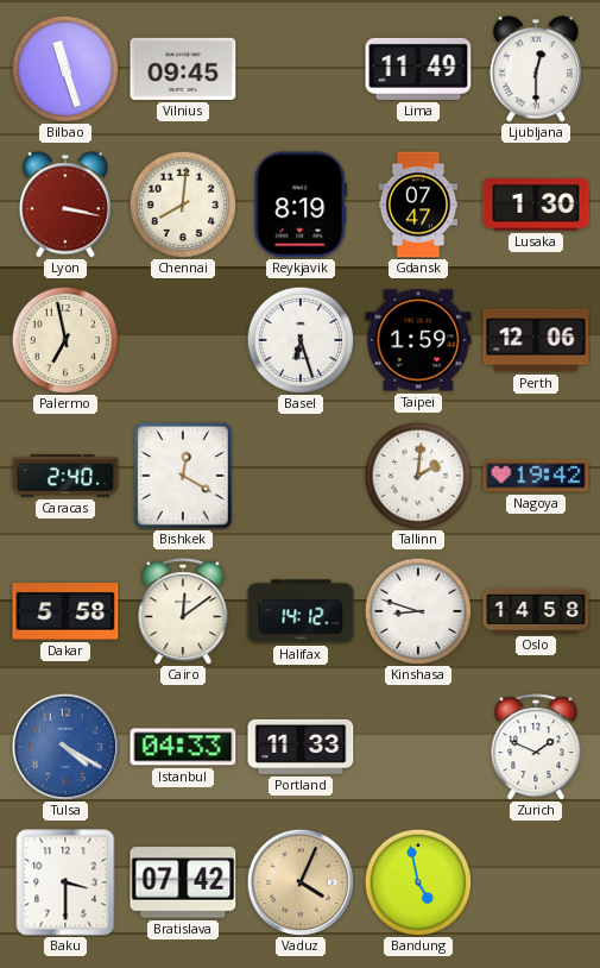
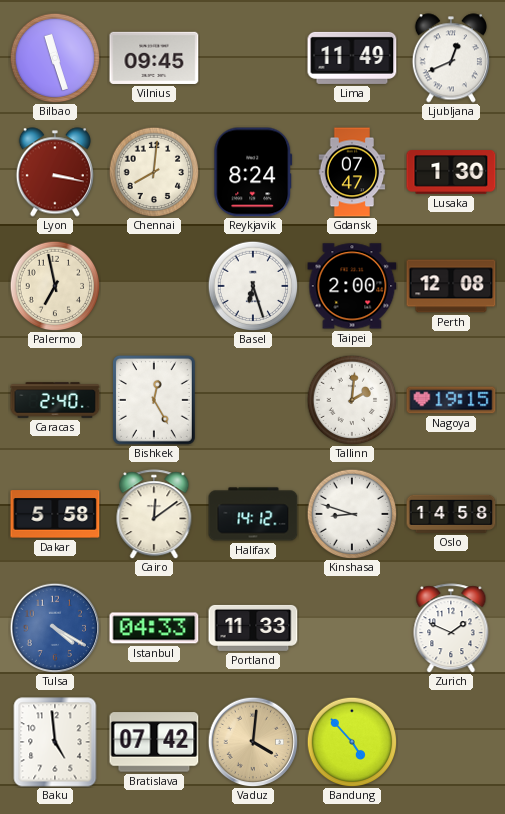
Ljubljana: 12:30 -> 12:41
Reykjavik: 8:19 -> 8:24
Taipei: 1:59 -> 2:00
Perth: 12:06 -> 12:08
Bishkek: 12:20 -> 12:25
Nagoya: 19:42 -> 19:15
Baku: 3:30 -> 4:59
Vaduz: 4:04 -> 4:01
Bandung: 4:58 -> 4:53
